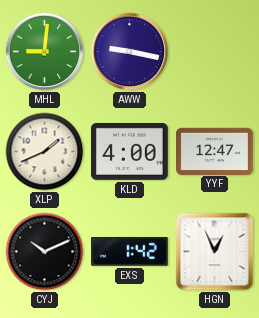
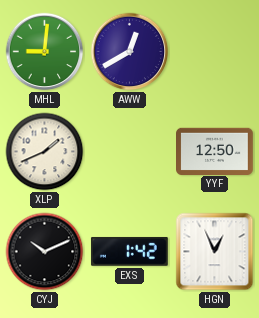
AWW: 9:17 -> 12:40
KLD: 4:00 -> none
YYF: 12:47 -> 12:50
